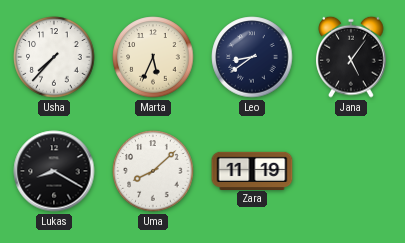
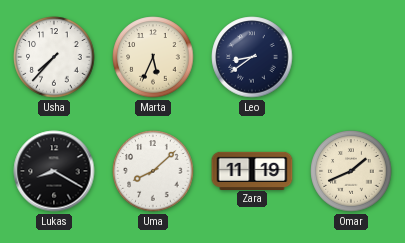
Jana: 5:06 -> none
Omar: none -> 1:41
